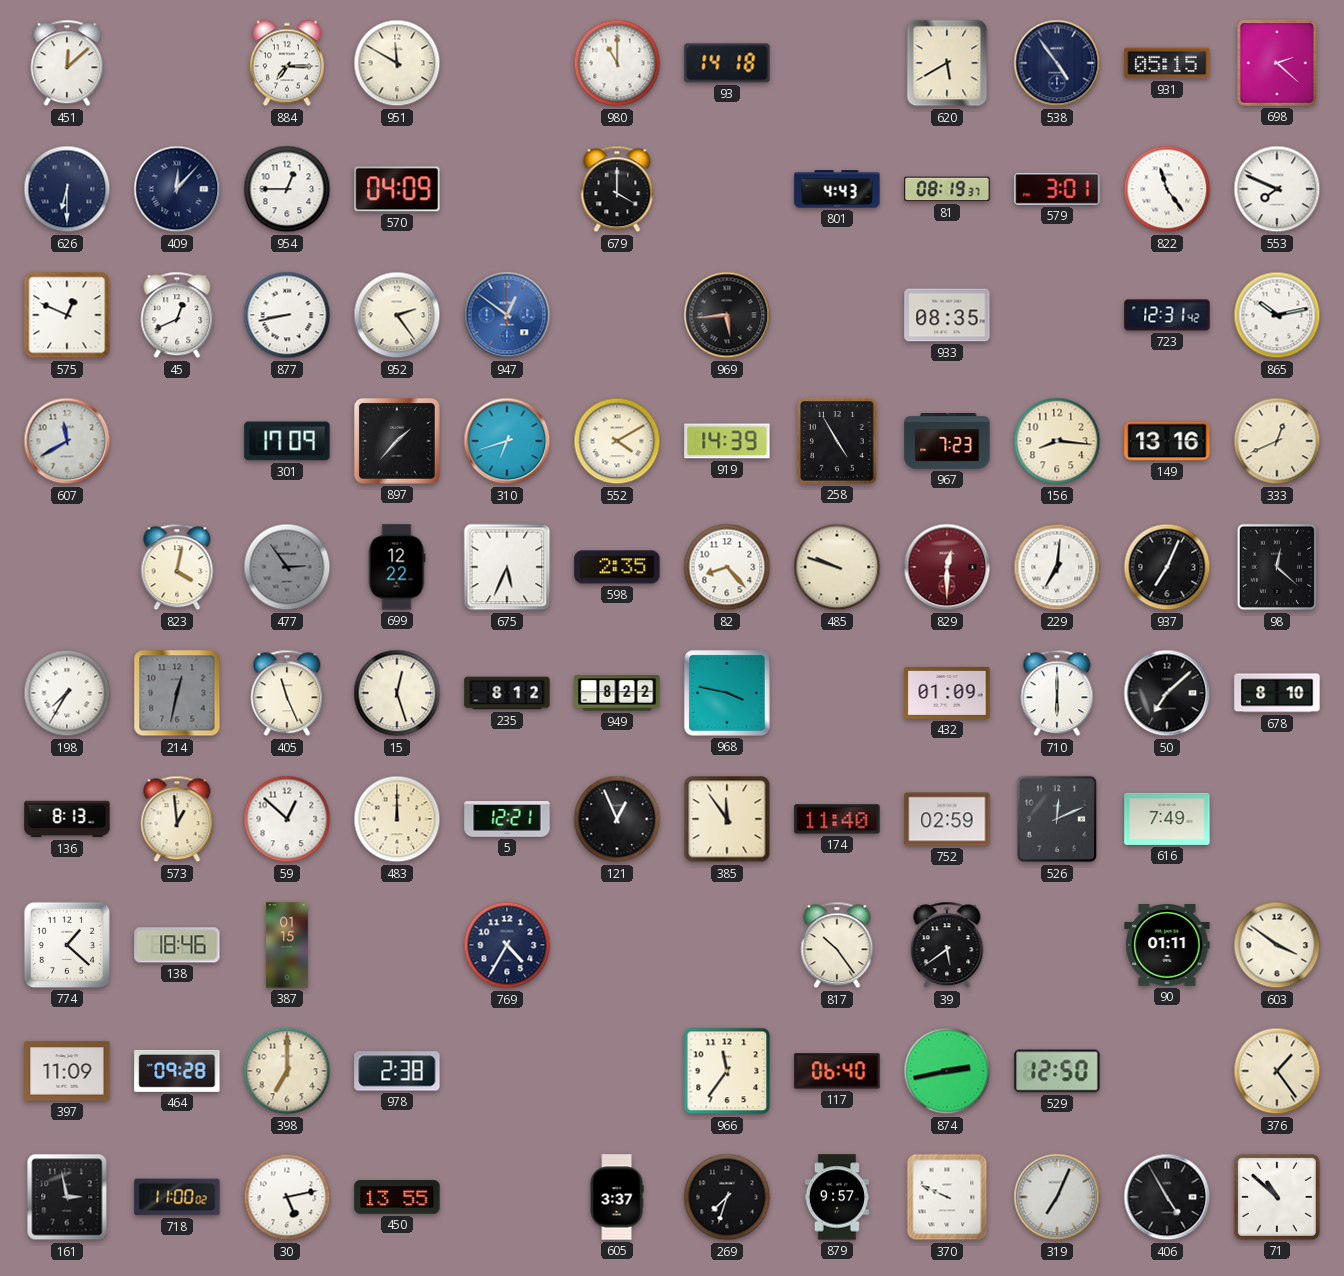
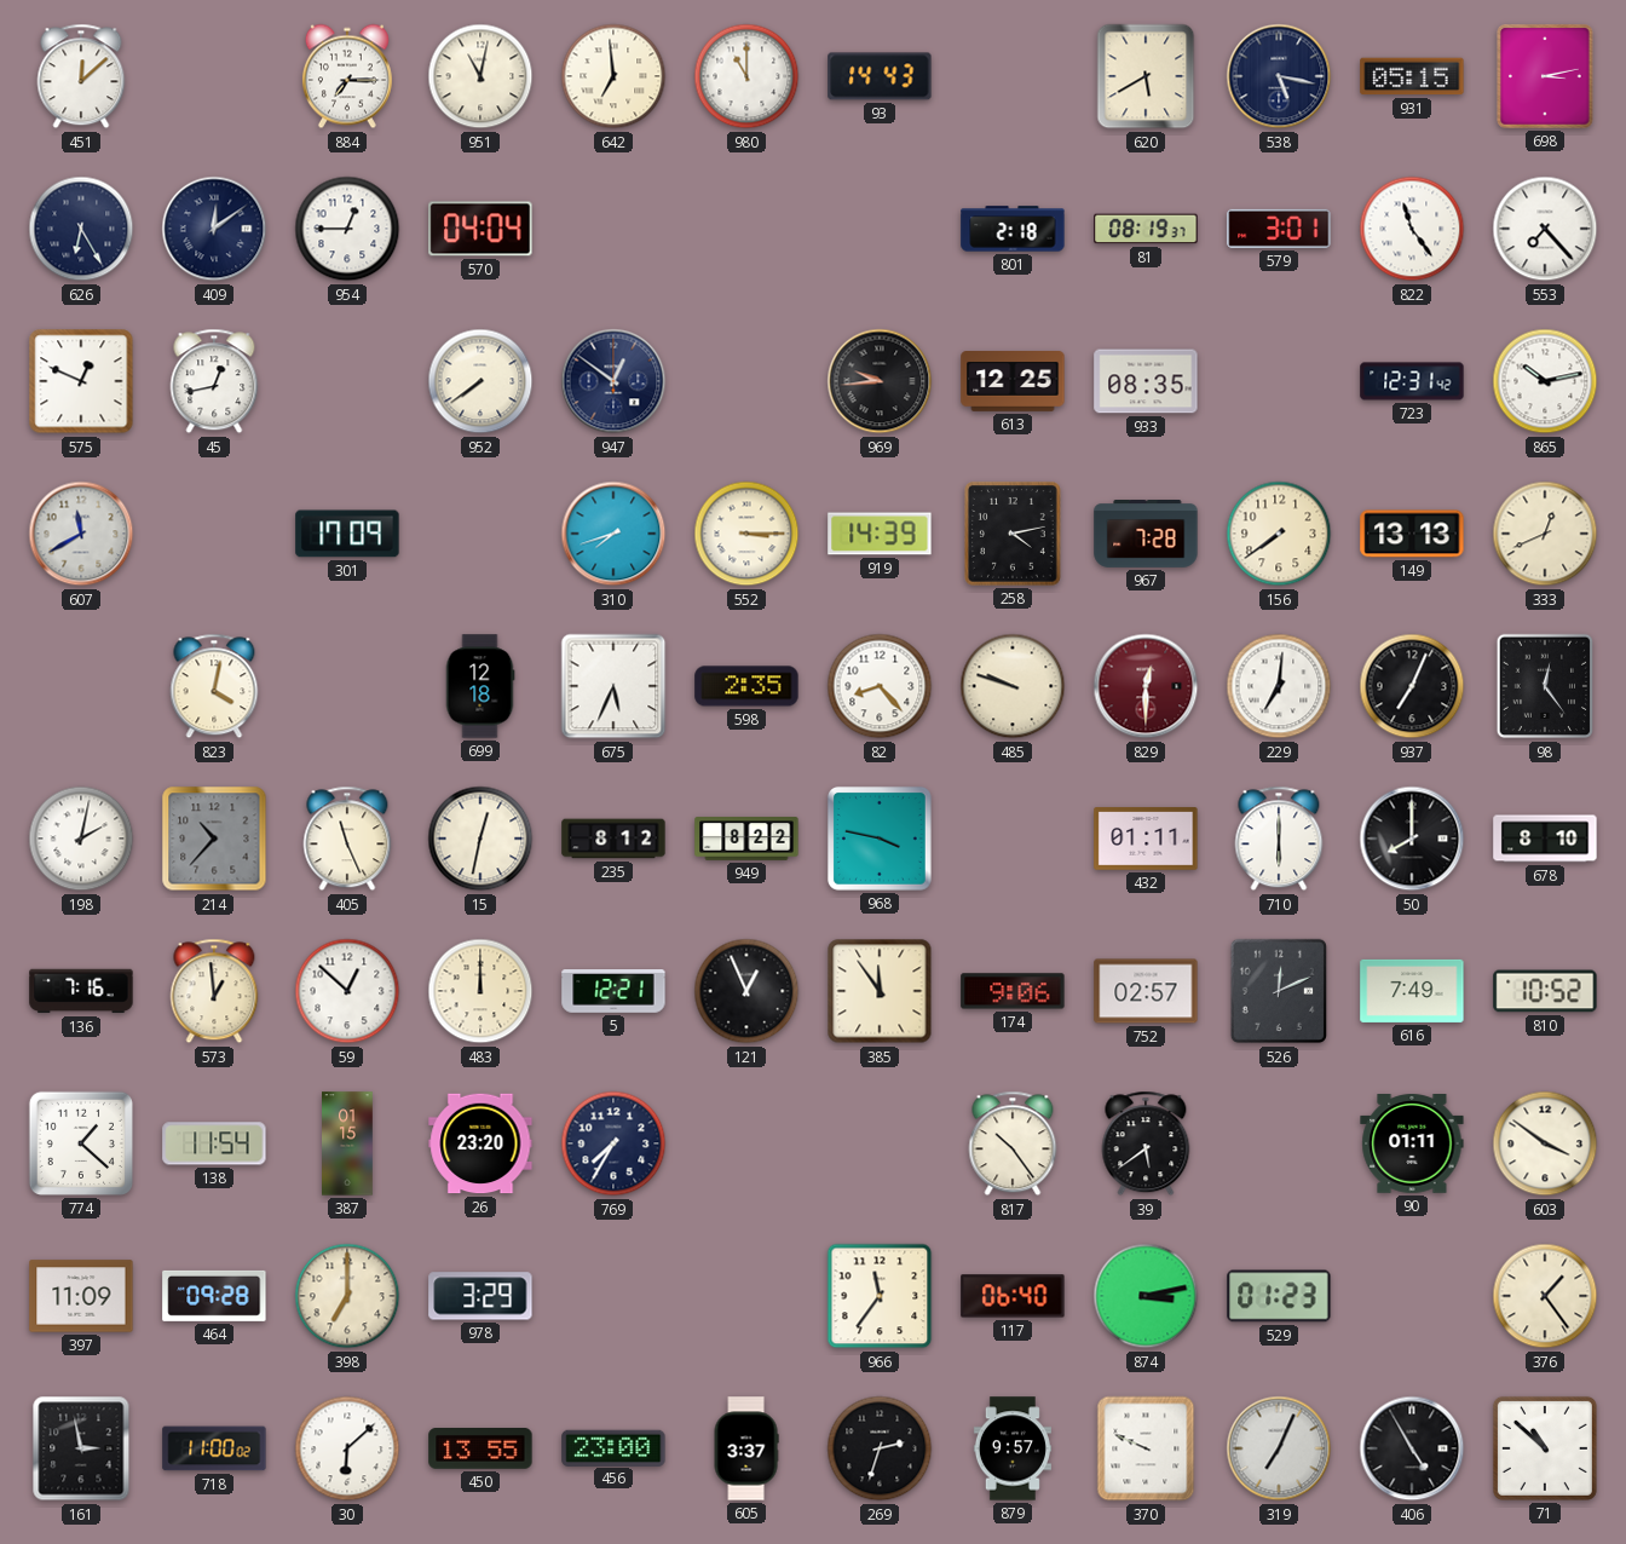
951: 11:50 -> 11:02
642: none -> 6:59
93: 14:18 -> 14:43
538: 4:54 -> 5:17
698: 2:22 -> 3:13
626: 6:30 -> 6:25
409: 12:07 -> 12:09
570: 04:09 -> 04:04
679: 4:00 -> none
801: 4:43 -> 2:18
553: 7:49 -> 7:23
45: 12:41 -> 12:43
877: 8:43 -> none
952: 2:24 -> 7:39
947 dial: blue -> navy
969: 5:44 -> 9:44
613: none -> 12:25
897: 1:37 -> none
310: 6:42 -> 7:42
552: 4:10 -> 3:15
258: 4:55 -> 4:13
967: 7:23 -> 7:28
156: 8:16 -> 7:39
149: 13:16 -> 13:13
477: 2:54 -> none
699: 12:22 -> 12:18
98: 12:22 -> 12:24
198: 7:35 -> 2:02
214: 12:32 -> 10:37
15: 12:27 -> 12:32
432: 01:09 -> 01:11
50: 7:08 -> 8:00
136: 8:13 -> 7:16
174: 11:40 -> 9:06
752: 02:59 -> 02:57
810: none -> 10:52
138: 18:46 -> 11:54
26: none -> 23:20
769: 4:35 -> 7:35
978: 2:38 -> 3:29
874: 2:43 -> 3:13
529: 12:50 -> 01:23
30: 5:13 -> 6:08
456: none -> 23:00
269: 7:33 -> 2:33
